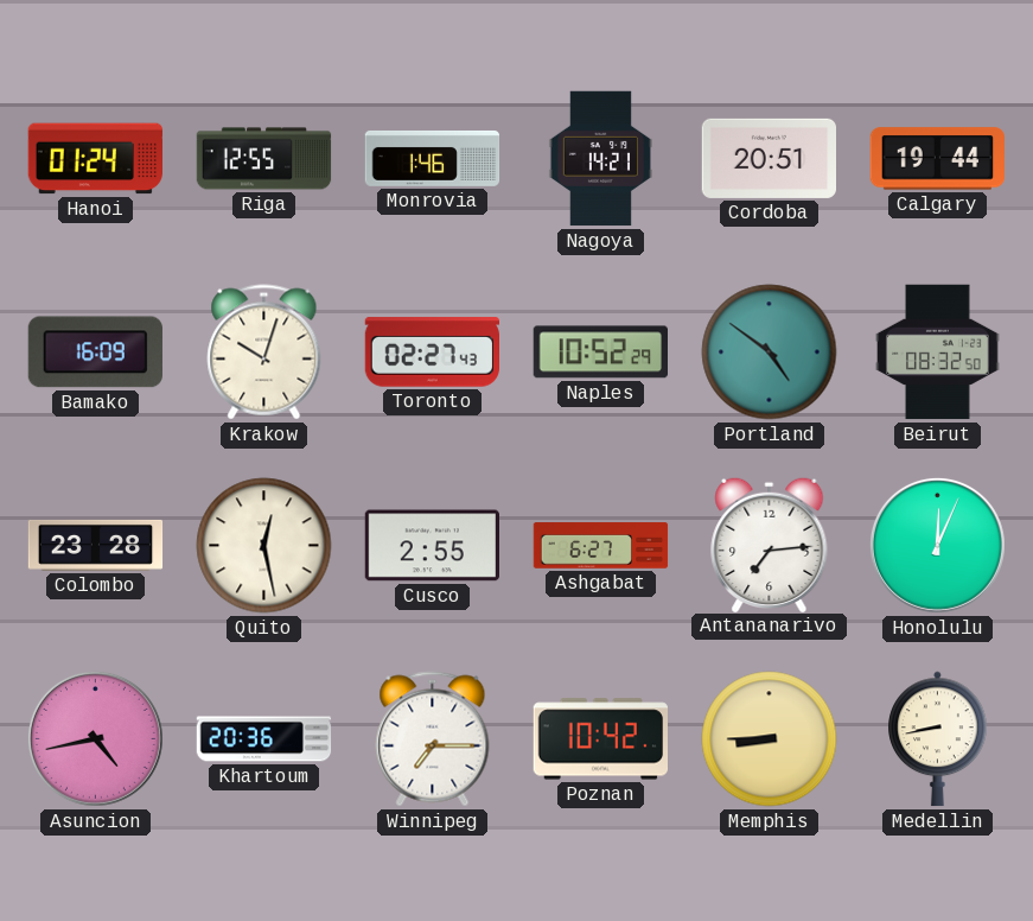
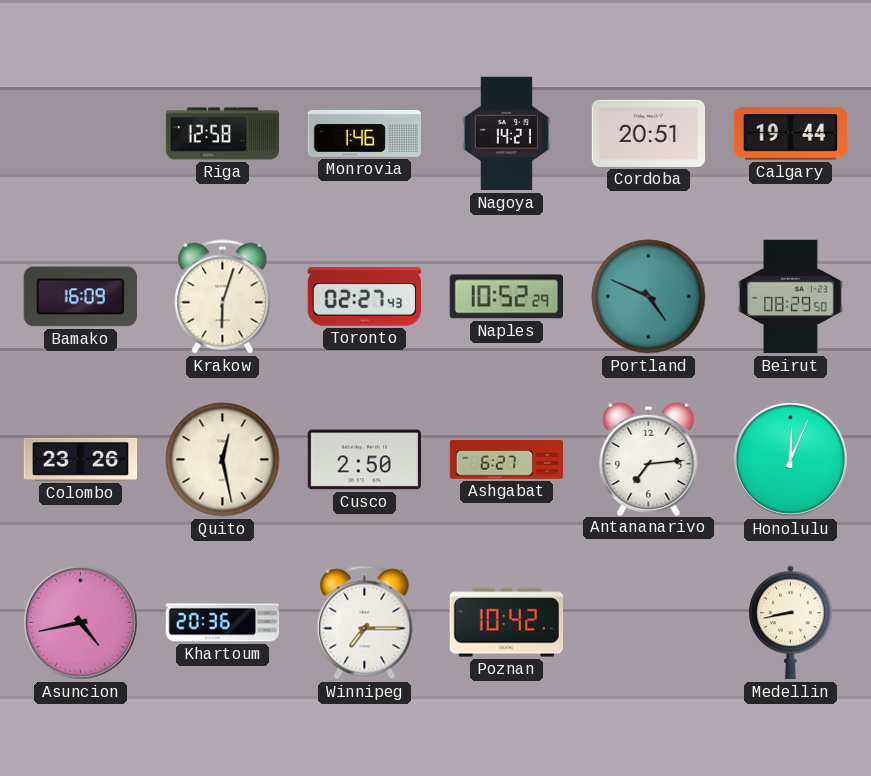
Hanoi: 01:24 -> none
Riga: 12:55 -> 12:58
Krakow: 10:03 -> 6:03
Portland: 4:51 -> 4:49
Beirut: 08:32 -> 08:29
Colombo: 23:28 -> 23:26
Cusco: 2:55 -> 2:50
Memphis: 8:45 -> none
